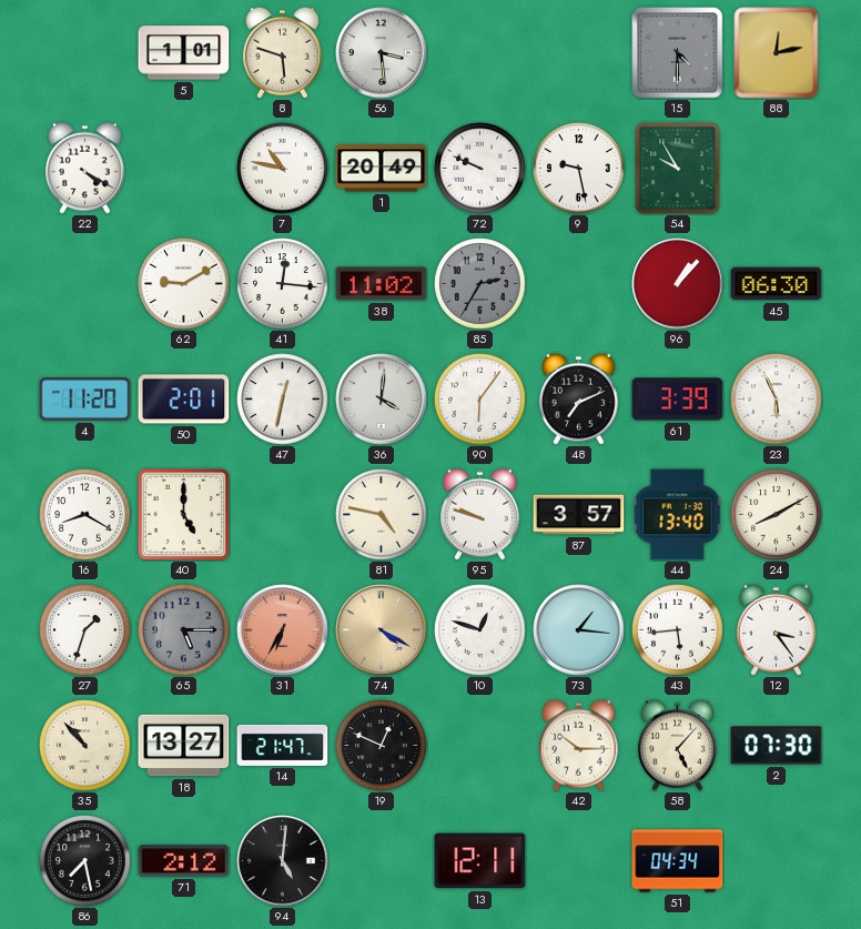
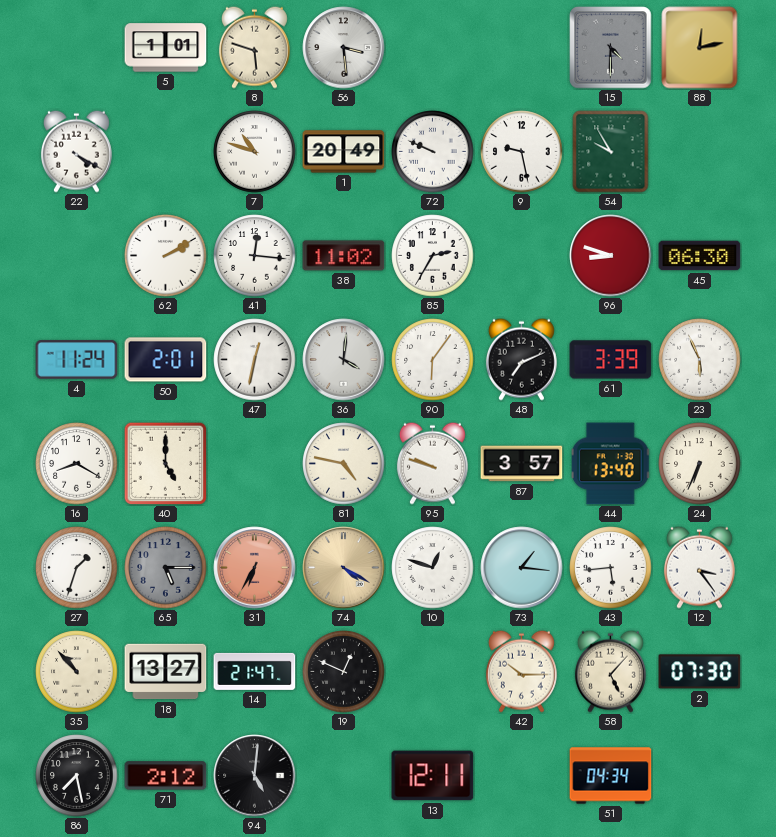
7: 10:47 -> 10:48
62: 9:10 -> 2:10
85 dial: grey -> white
96: 1:07 -> 8:48
4: 11:20 -> 11:24
24: 8:10 -> 6:34
